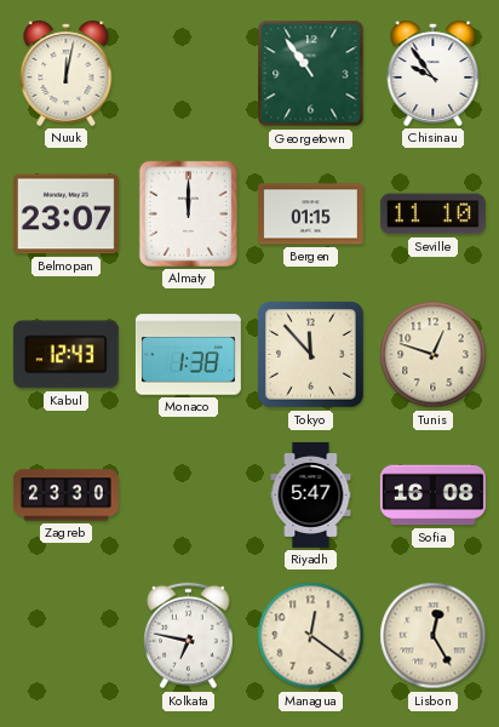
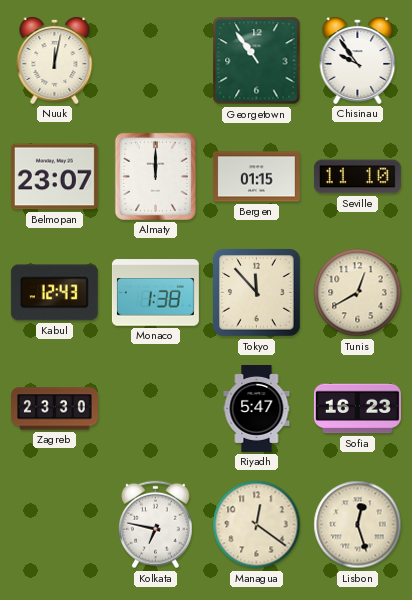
Tunis: 12:48 -> 12:40
Sofia: 16:08 -> 16:23
Lisbon: 12:25 -> 12:27
